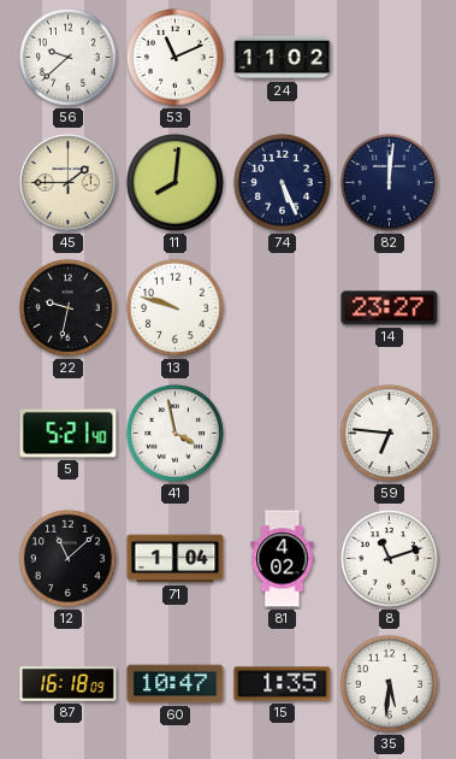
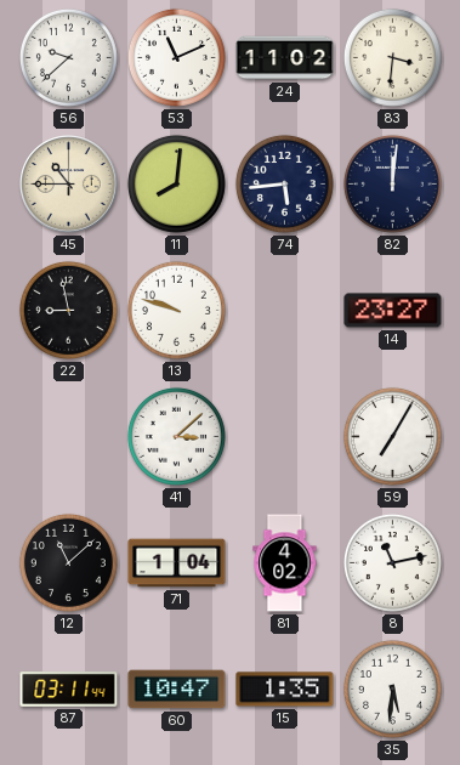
83: none -> 3:31
45: 1:45 -> 10:45
74: 5:26 -> 5:44
22: 9:32 -> 8:58
5: 5:21 -> none
41: 3:58 -> 3:08
59: 6:46 -> 7:05
8: 11:12 -> 11:13
87: 16:18 -> 03:11
